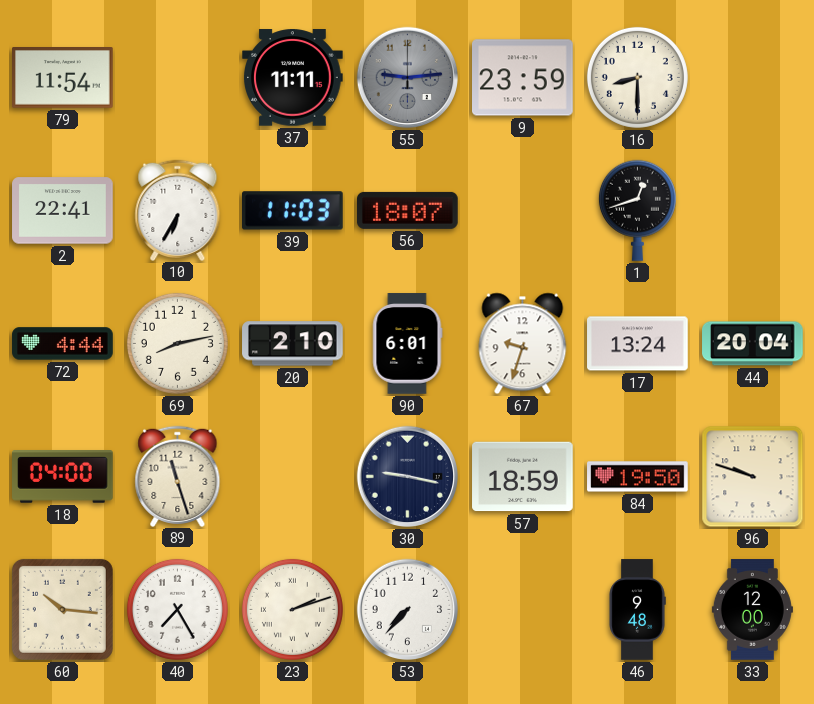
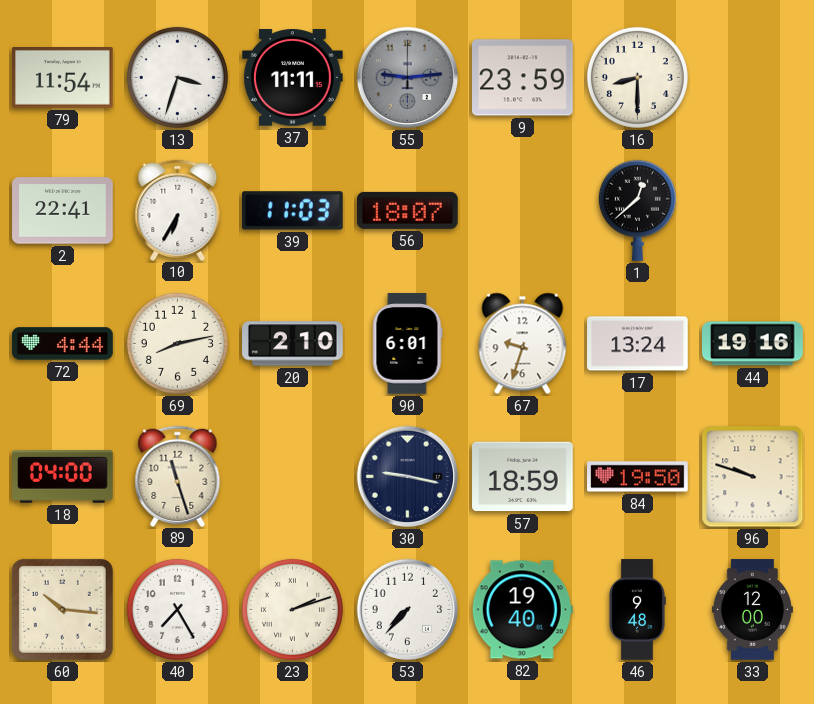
13: none -> 3:33
1: 12:42 -> 12:38
44: 20:04 -> 19:16
82: none -> 19:40
